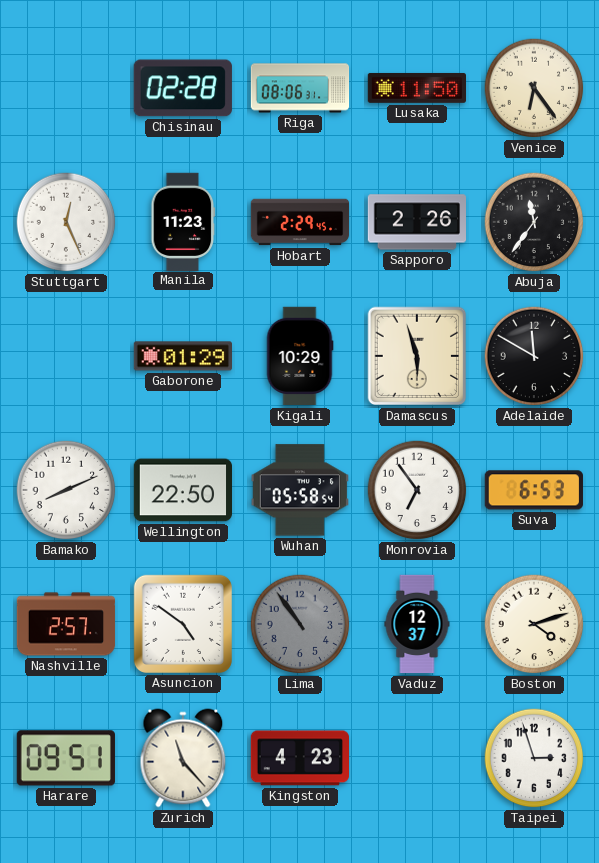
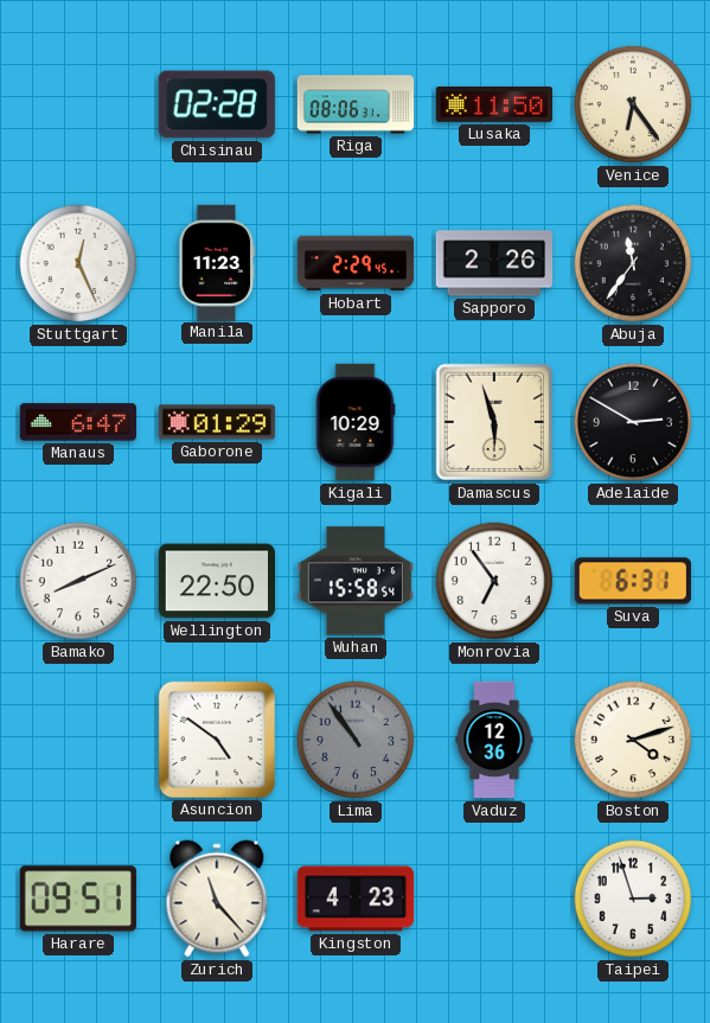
Manaus: none -> 6:47
Adelaide: 11:50 -> 2:50
Wuhan: 05:58 -> 15:58
Suva: 6:53 -> 6:31
Nashville: 2:57 -> none
Vaduz: 12:37 -> 12:36
